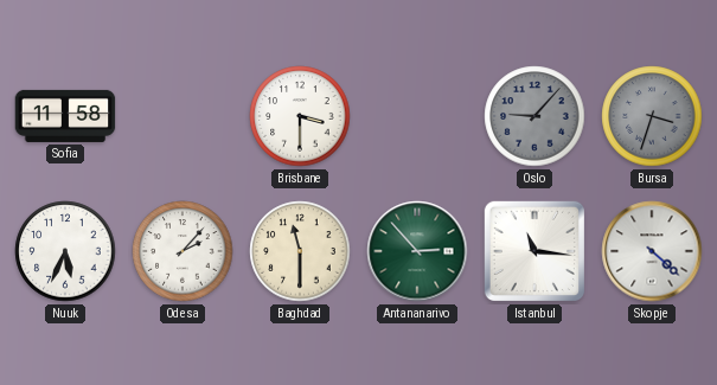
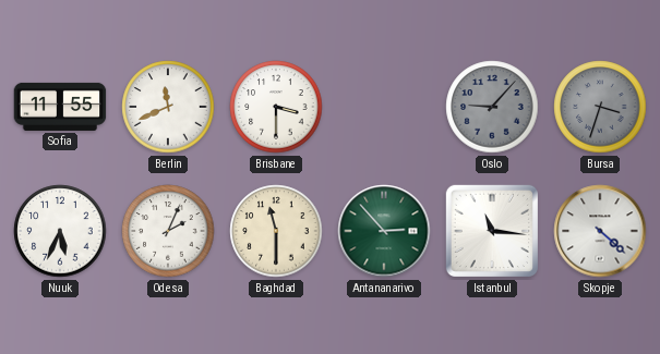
Sofia: 11:58 -> 11:55
Berlin: none -> 11:41
Odesa: 2:07 -> 2:04
